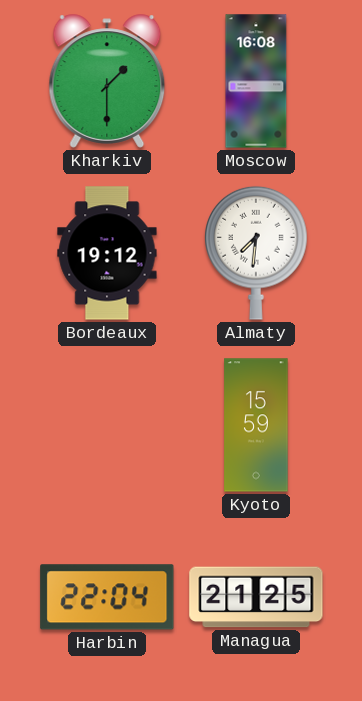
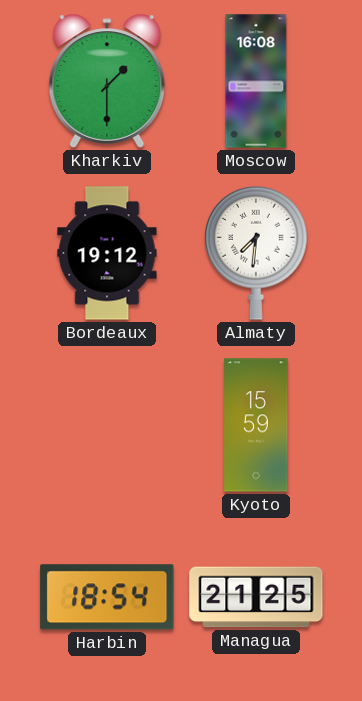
Harbin: 22:04 -> 18:54
